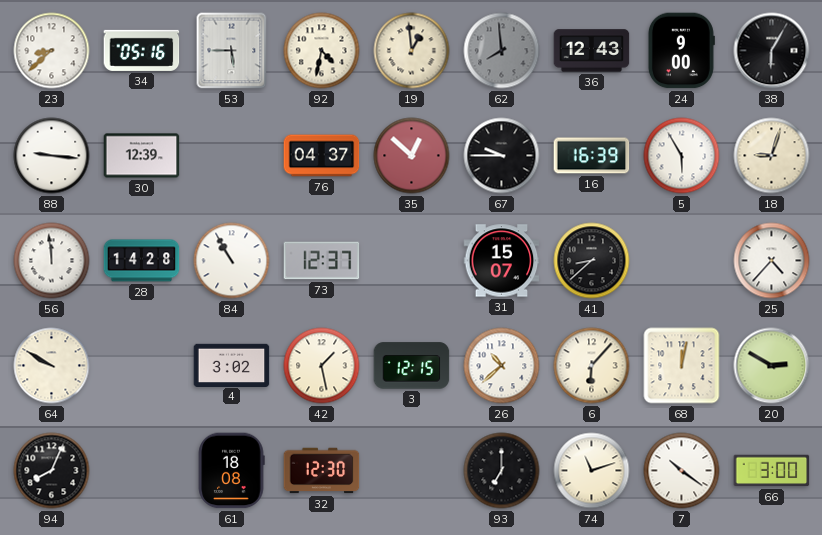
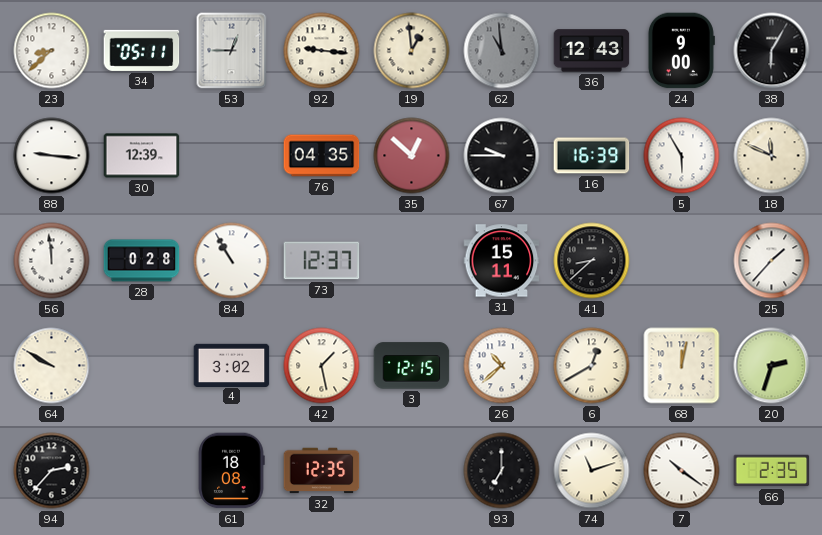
34: 05:16 -> 05:11
53: 5:45 -> 12:45
92: 4:32 -> 9:16
62: 7:59 -> 10:59
76: 04:37 -> 04:35
18: 9:03 -> 11:49
28: 14:28 -> 0:28
31: 15:07 -> 15:11
25: 4:37 -> 1:37
6: 6:07 -> 12:40
20: 2:50 -> 2:33
94: 8:04 -> 2:37
32: 12:30 -> 12:35
66: 3:00 -> 2:35
